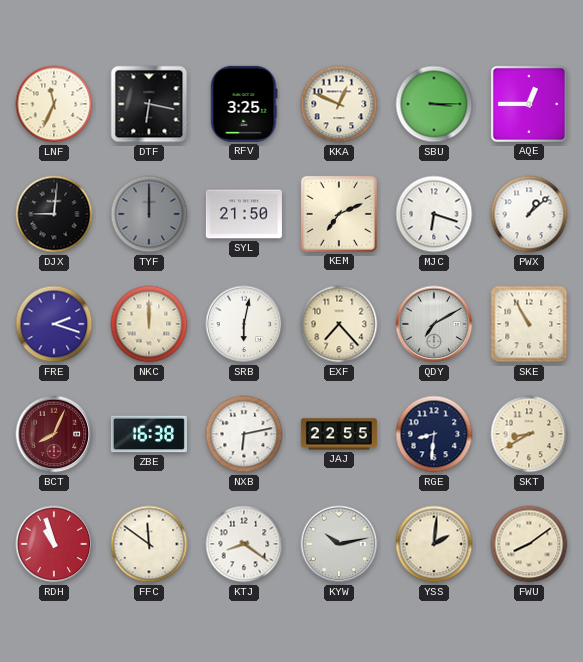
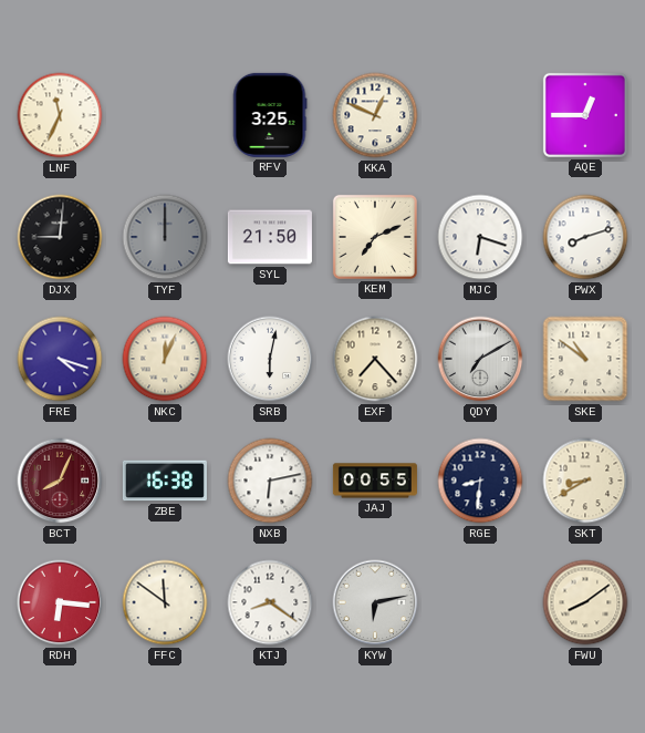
DTF: 6:17 -> none
SBU: 3:15 -> none
PWX: 1:08 -> 8:12
FRE: 2:18 -> 4:18
NKC: 12:00 -> 12:04
SKE: 10:55 -> 10:51
JAJ: 22:55 -> 00:55
RDH: 10:57 -> 6:16
KYW: 10:13 -> 6:13
YSS: 2:01 -> none
